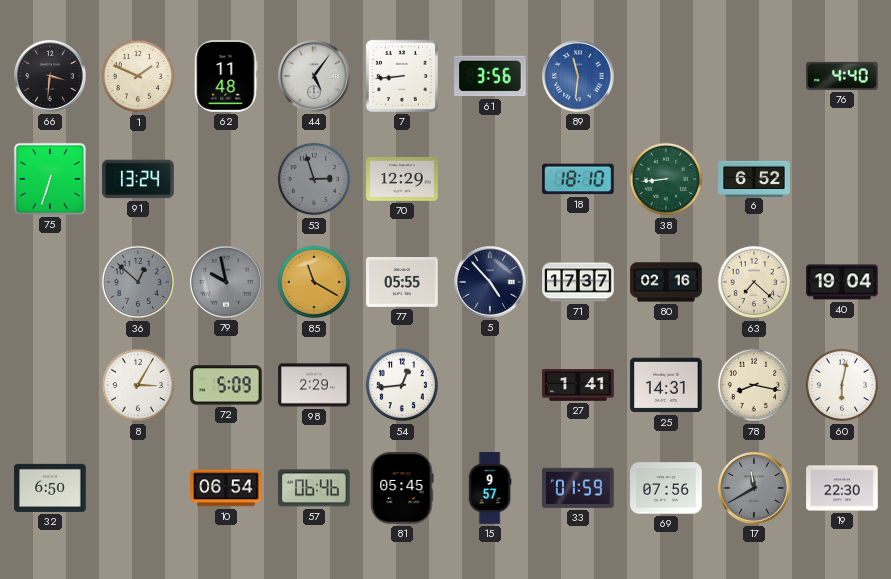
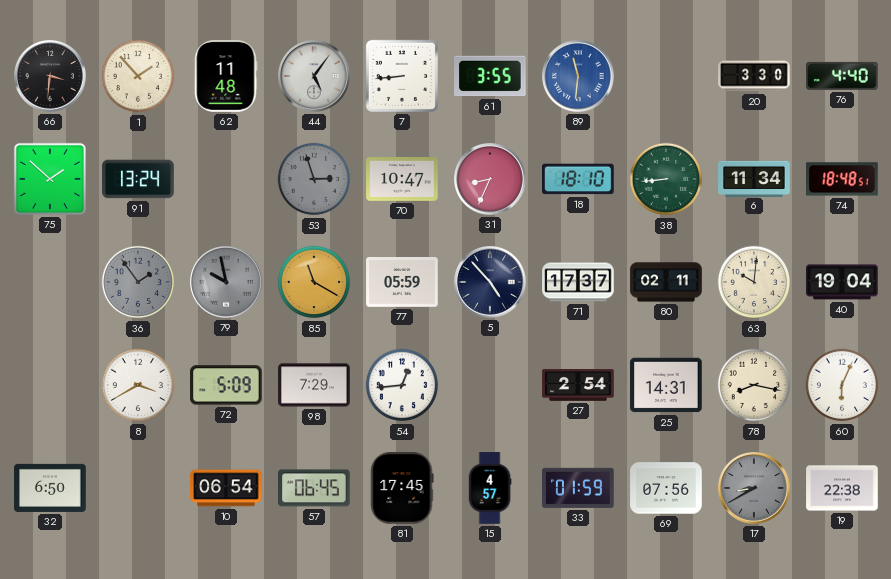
1: 1:49 -> 1:53
61: 3:56 -> 3:55
20: none -> 3:30
75: 6:33 -> 1:52
70: 12:29 -> 10:47
31: none -> 8:34
6: 6:52 -> 11:34
74: none -> 18:48
36: 12:52 -> 1:54
77: 05:55 -> 05:59
80: 02:16 -> 02:11
63: 7:22 -> 10:01
8: 3:05 -> 3:40
98: 2:29 -> 7:29
27: 1:41 -> 2:54
60: 6:02 -> 6:04
57: 06:46 -> 06:45
81: 05:45 -> 17:45
15: 9:57 -> 4:57
17: 11:40 -> 8:40
19: 22:30 -> 22:38
